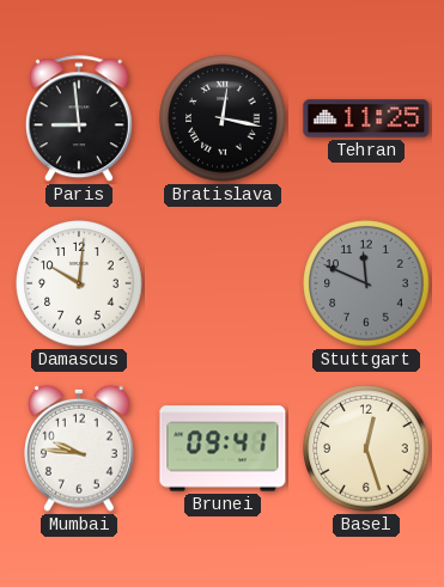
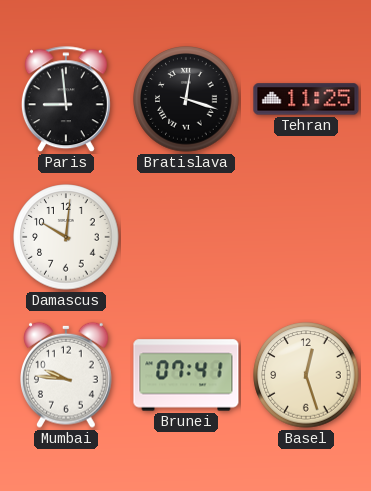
Bratislava: 12:17 -> 12:18
Stuttgart: 11:49 -> none
Brunei: 09:41 -> 07:41
